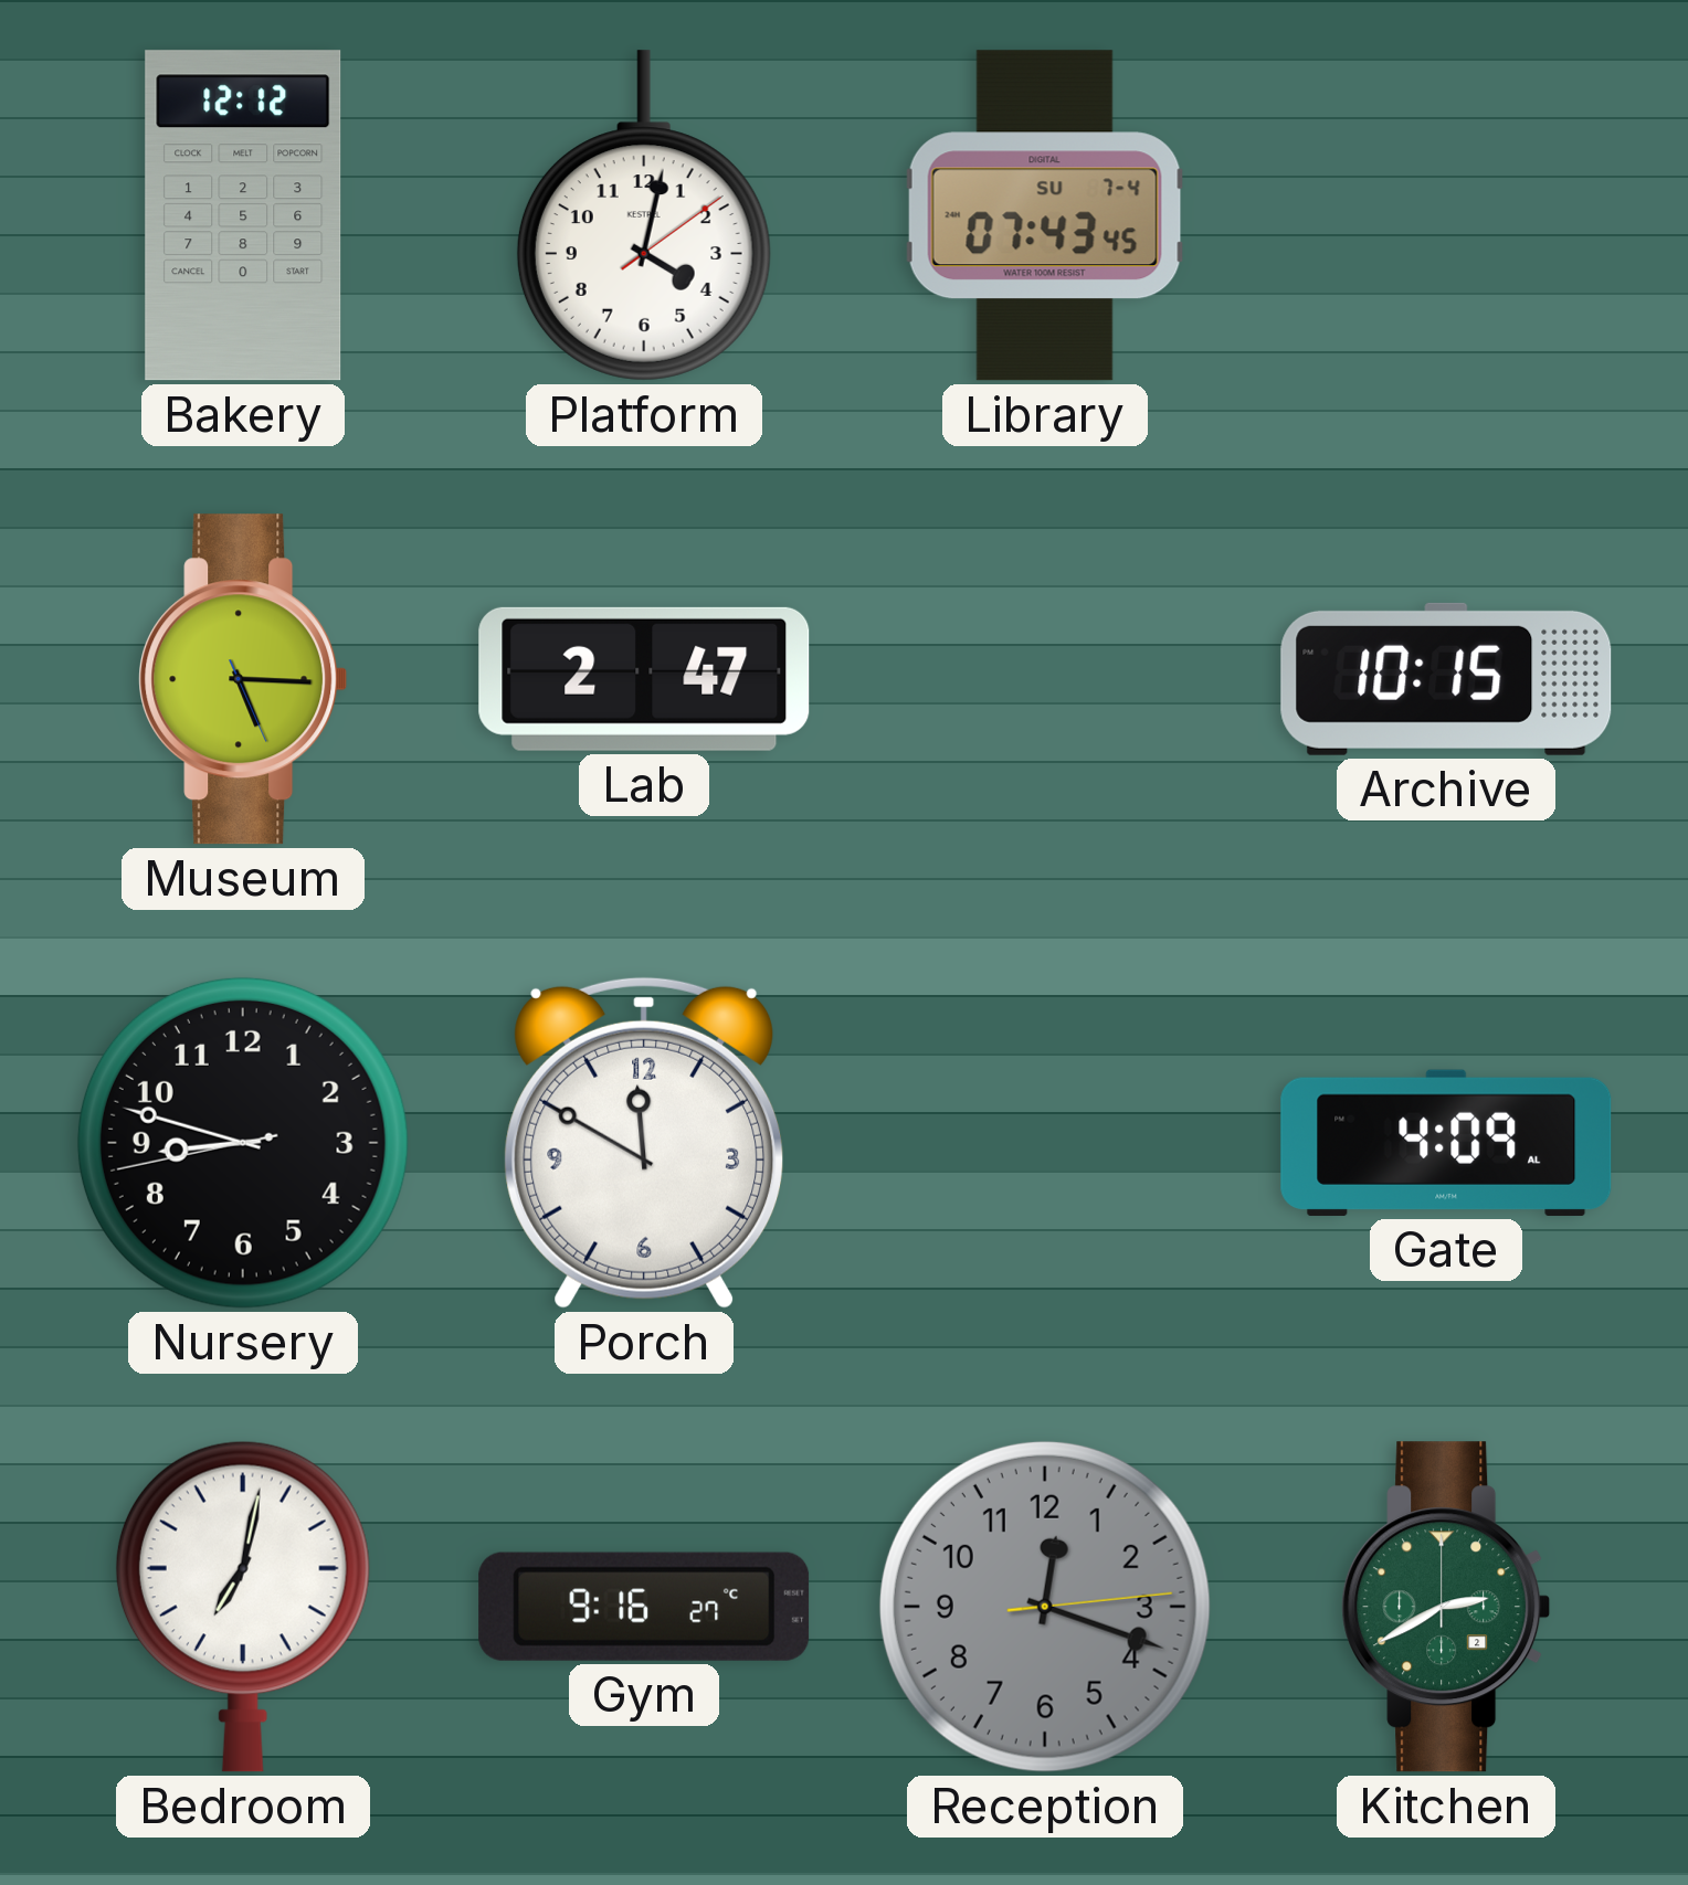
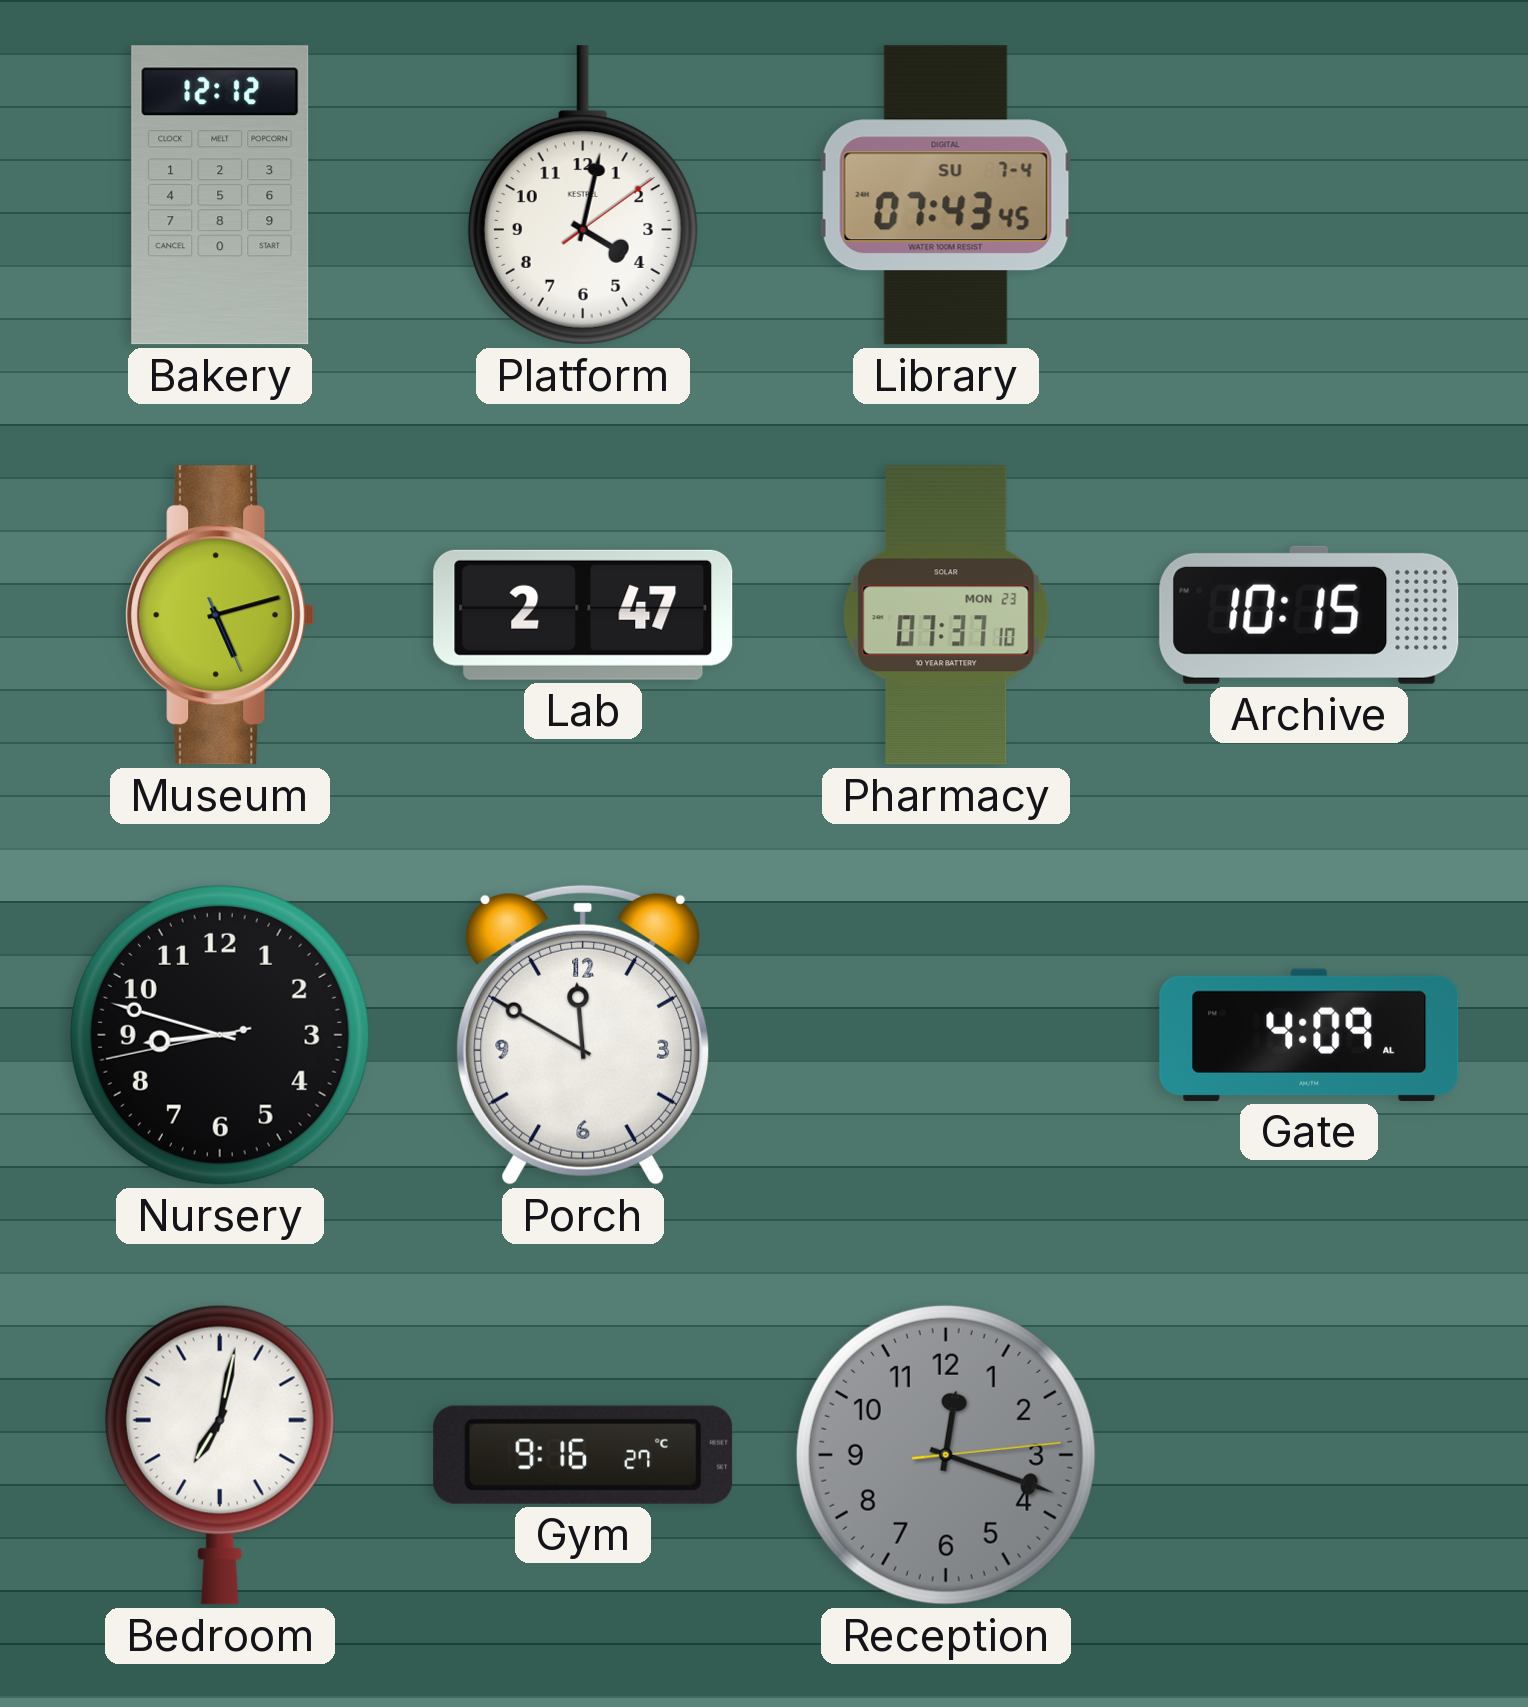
Museum: 5:15 -> 5:12
Pharmacy: none -> 07:37
Kitchen: 2:40 -> none
